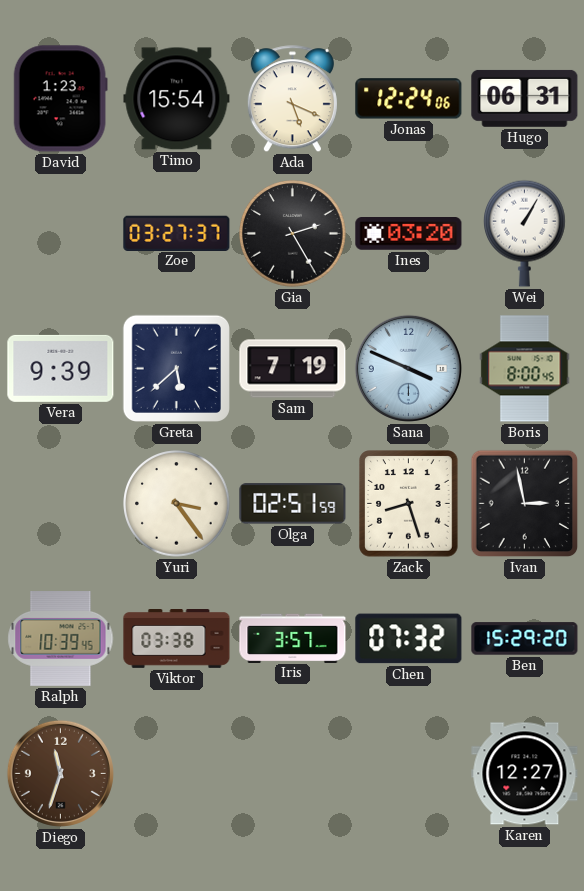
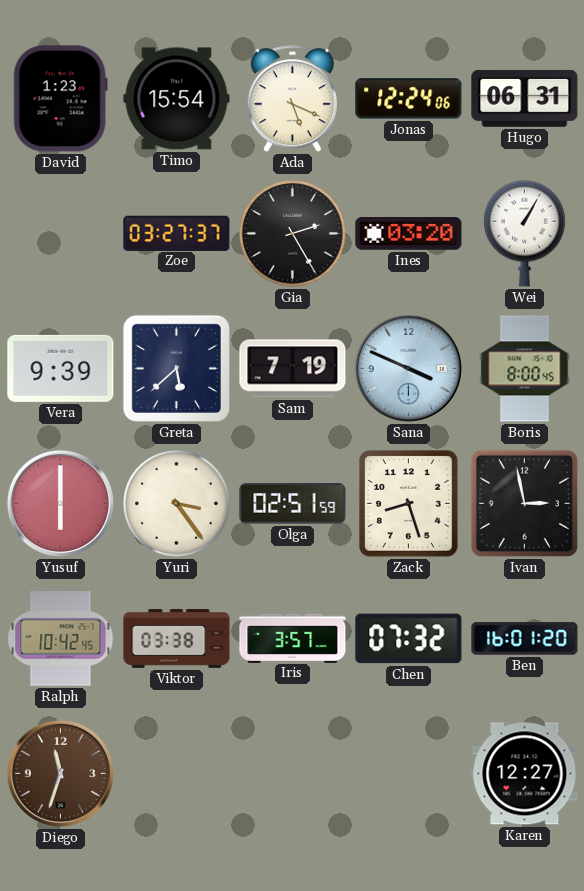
Yusuf: none -> 6:00
Ralph: 10:39 -> 10:42
Ben: 15:29 -> 16:01
